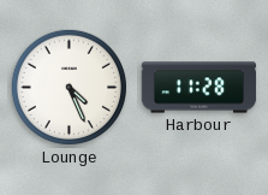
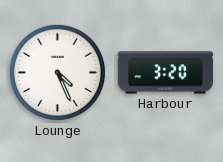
Harbour: 11:28 -> 3:20
